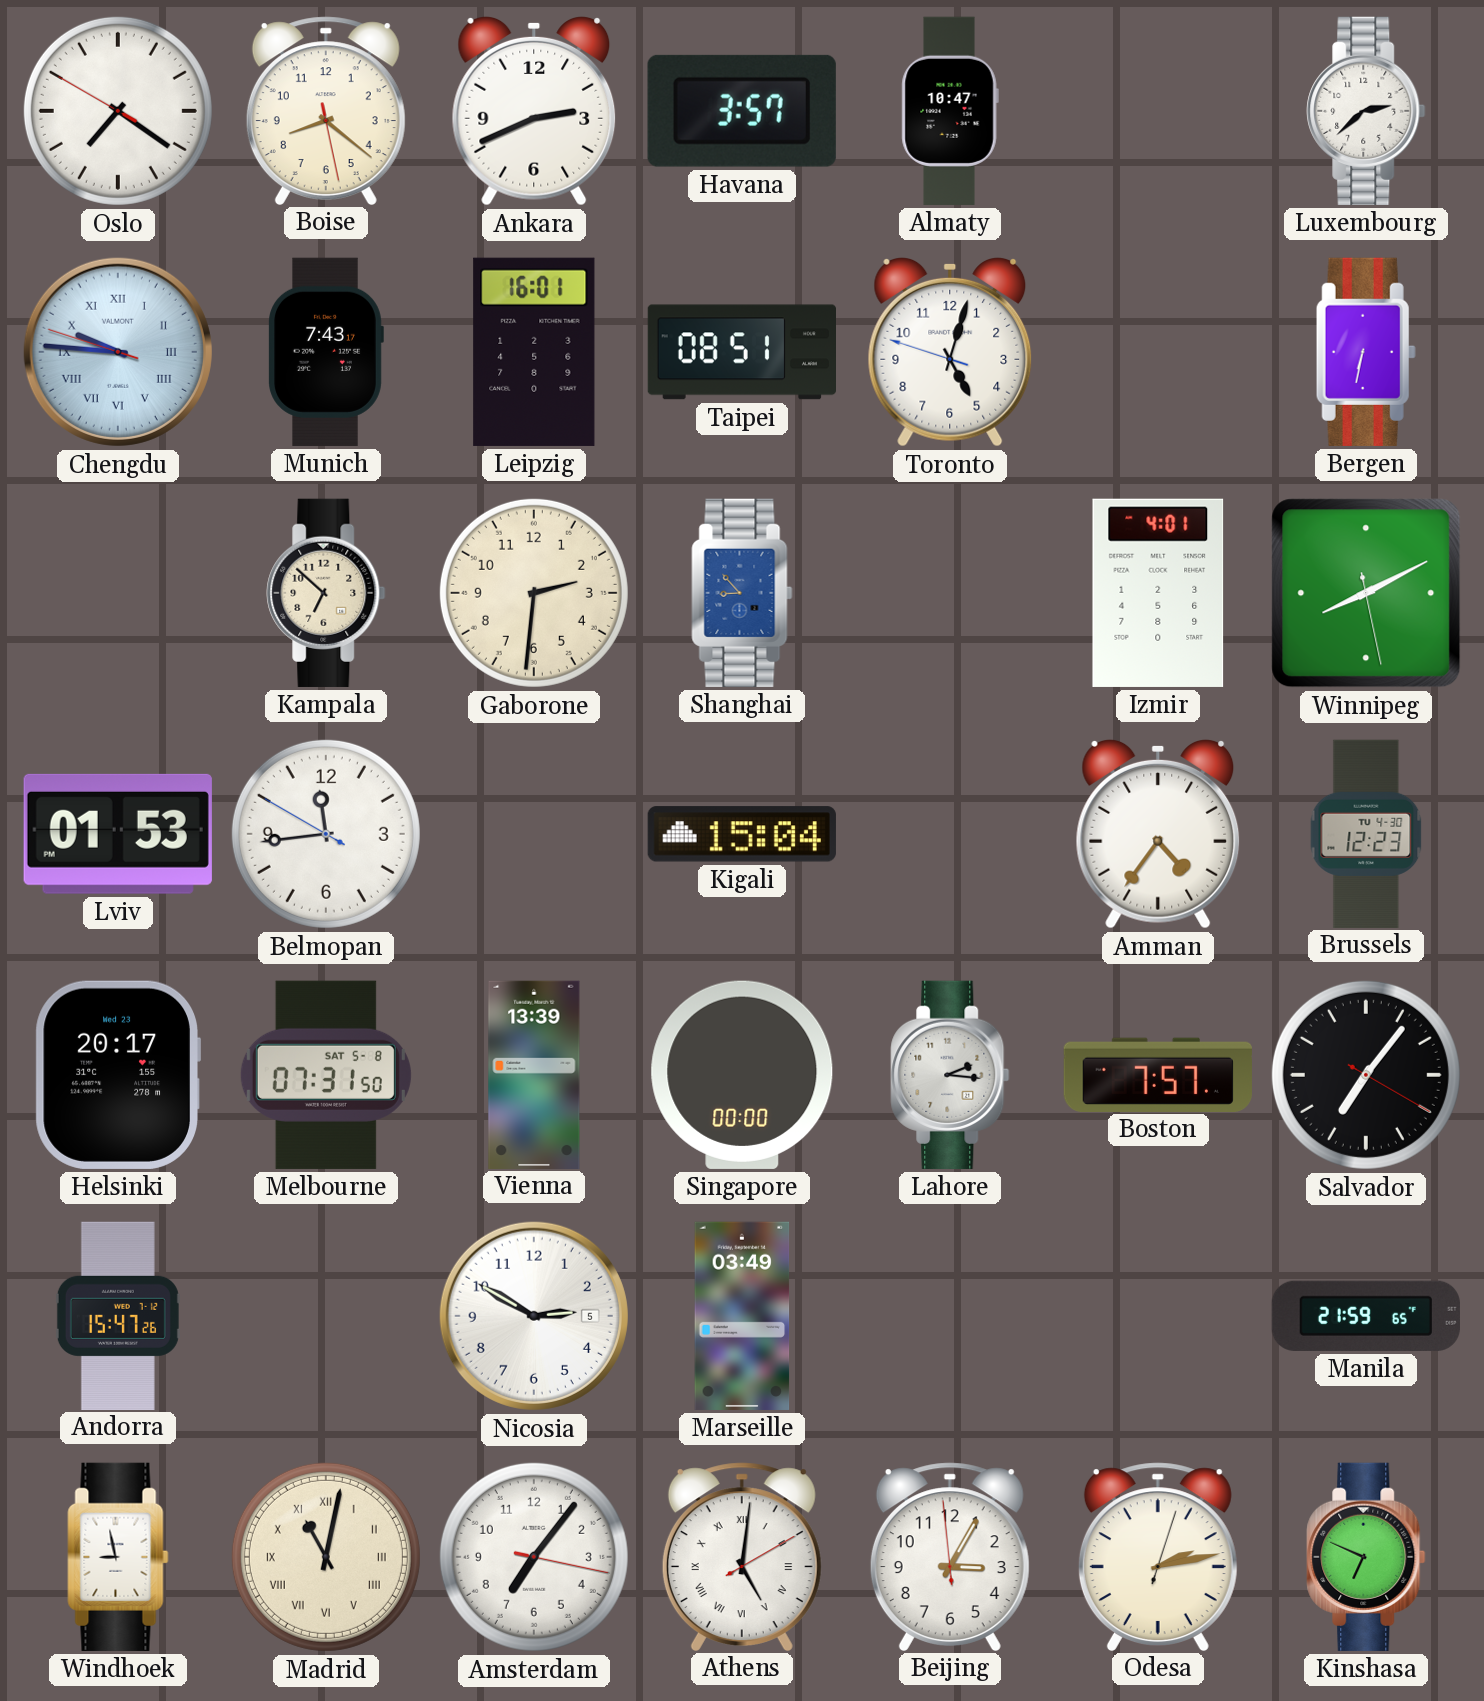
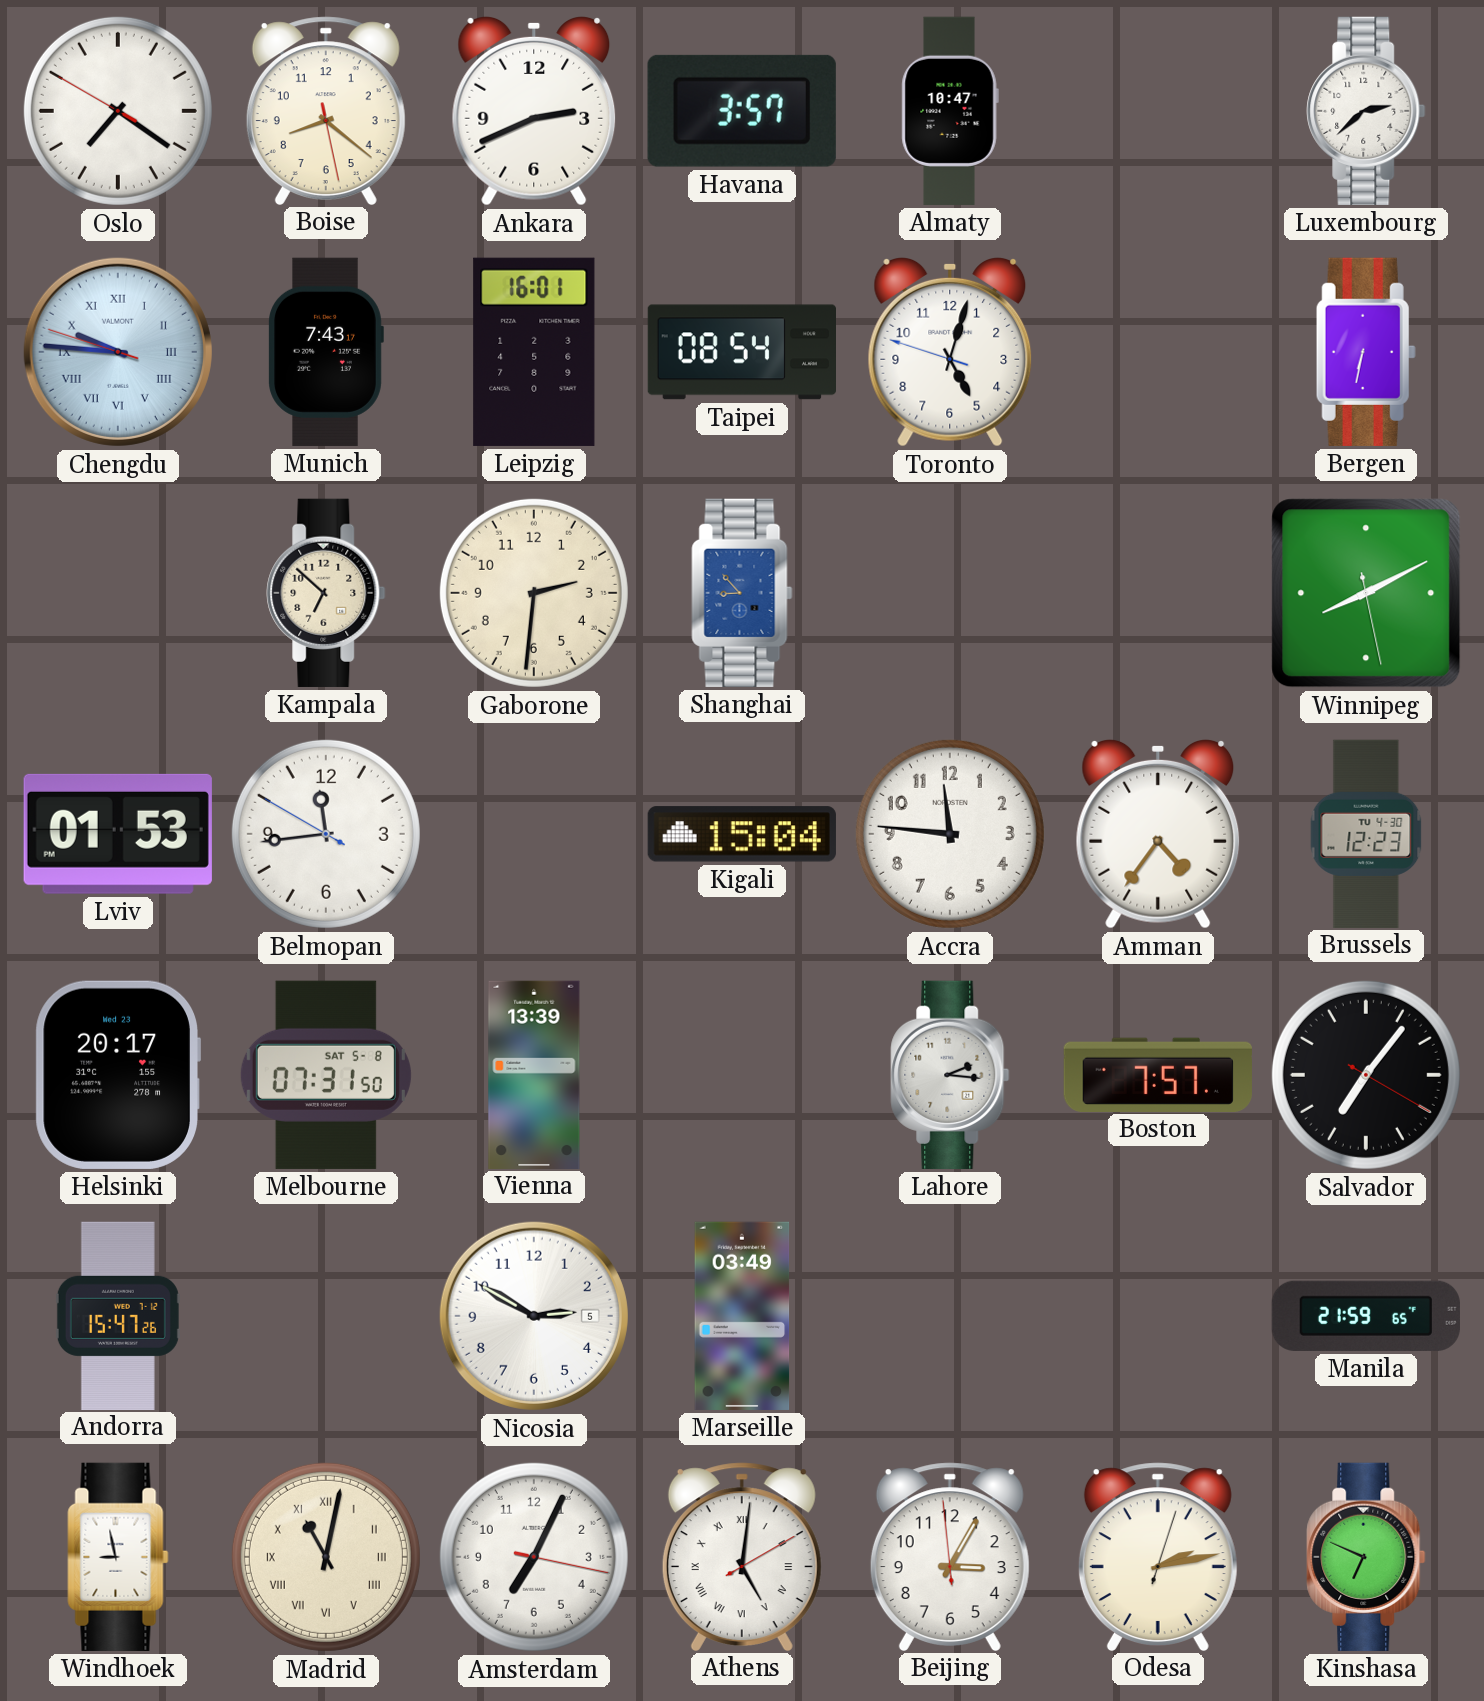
Taipei: 08:51 -> 08:54
Izmir: 4:01 -> none
Accra: none -> 11:46
Singapore: 00:00 -> none
Amsterdam: 7:06 -> 7:04
